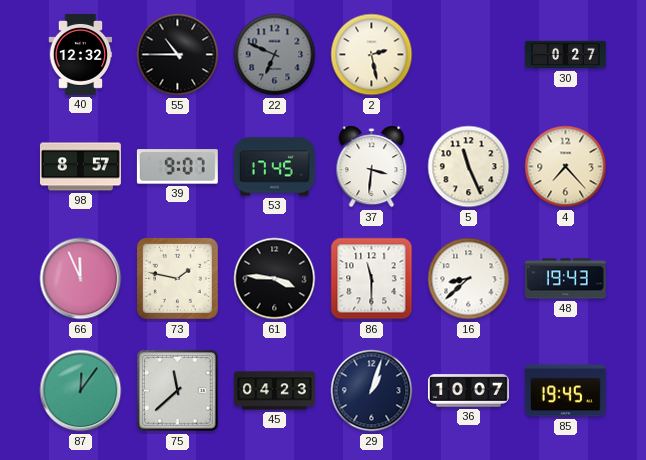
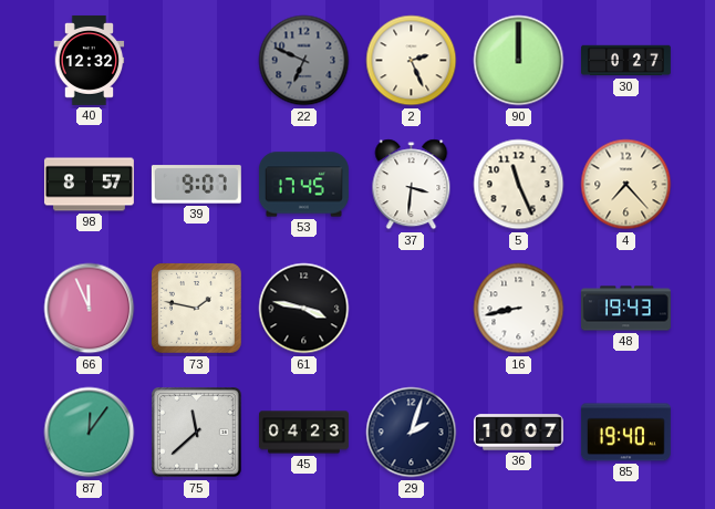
55: 10:45 -> none
2: 2:28 -> 2:26
90: none -> 12:00
61: 3:46 -> 3:47
86: 11:30 -> none
16: 8:38 -> 8:43
29: 1:03 -> 2:03
85: 19:45 -> 19:40
